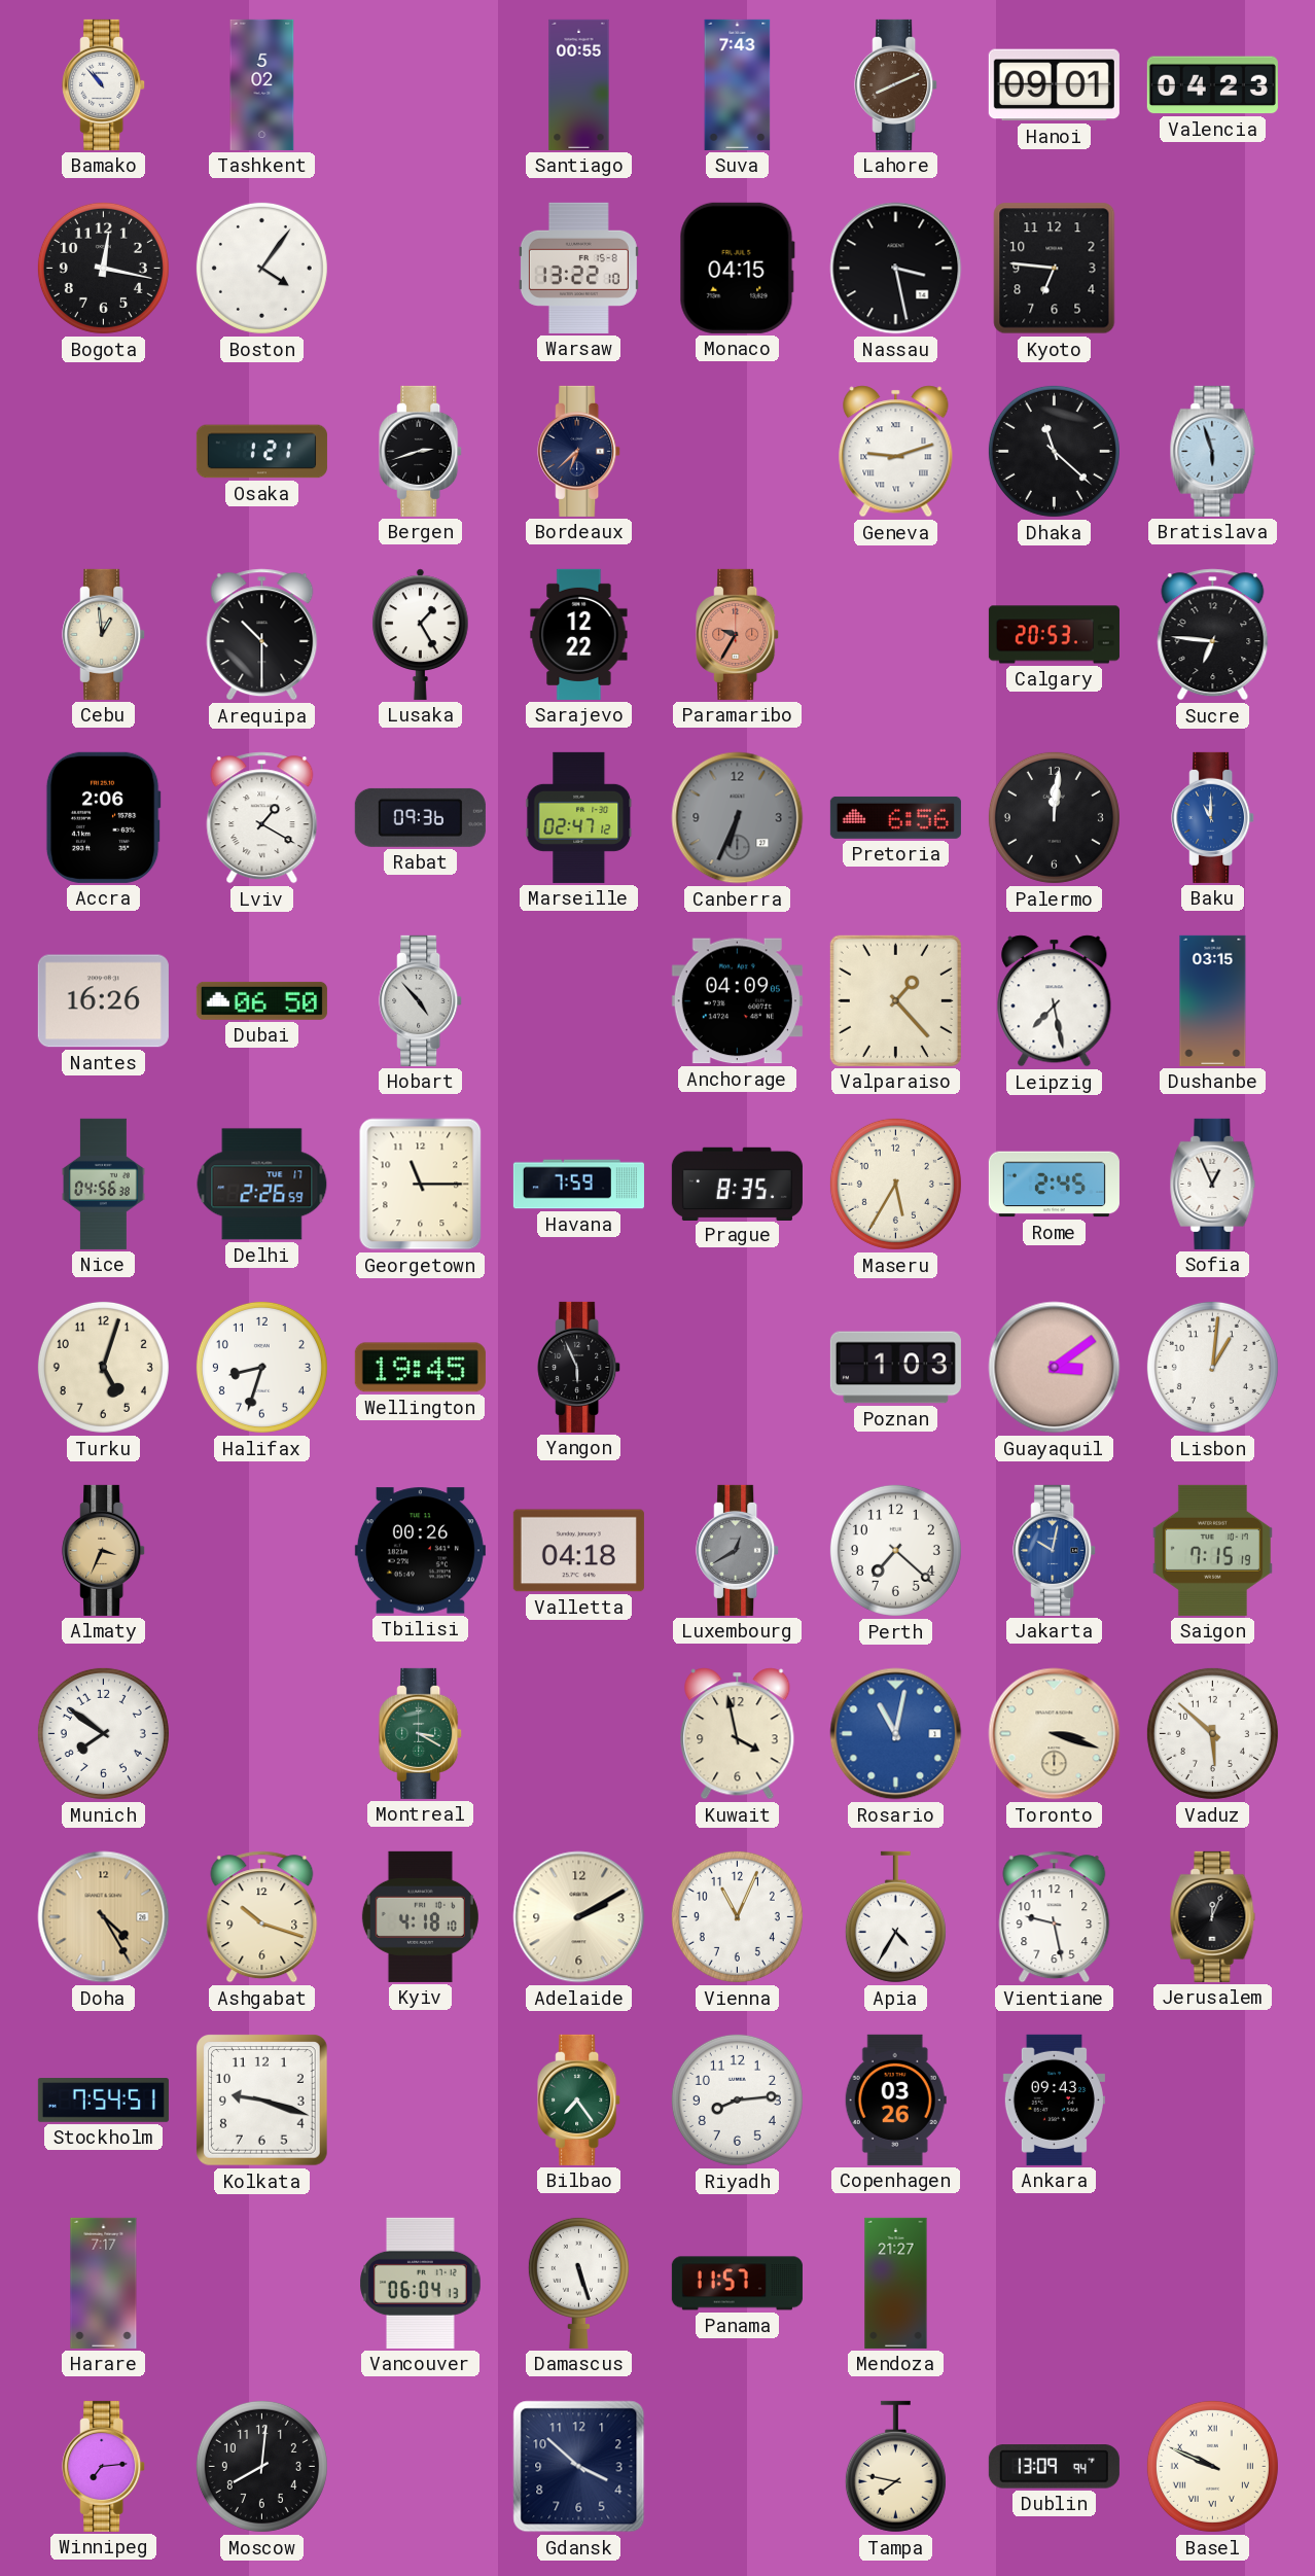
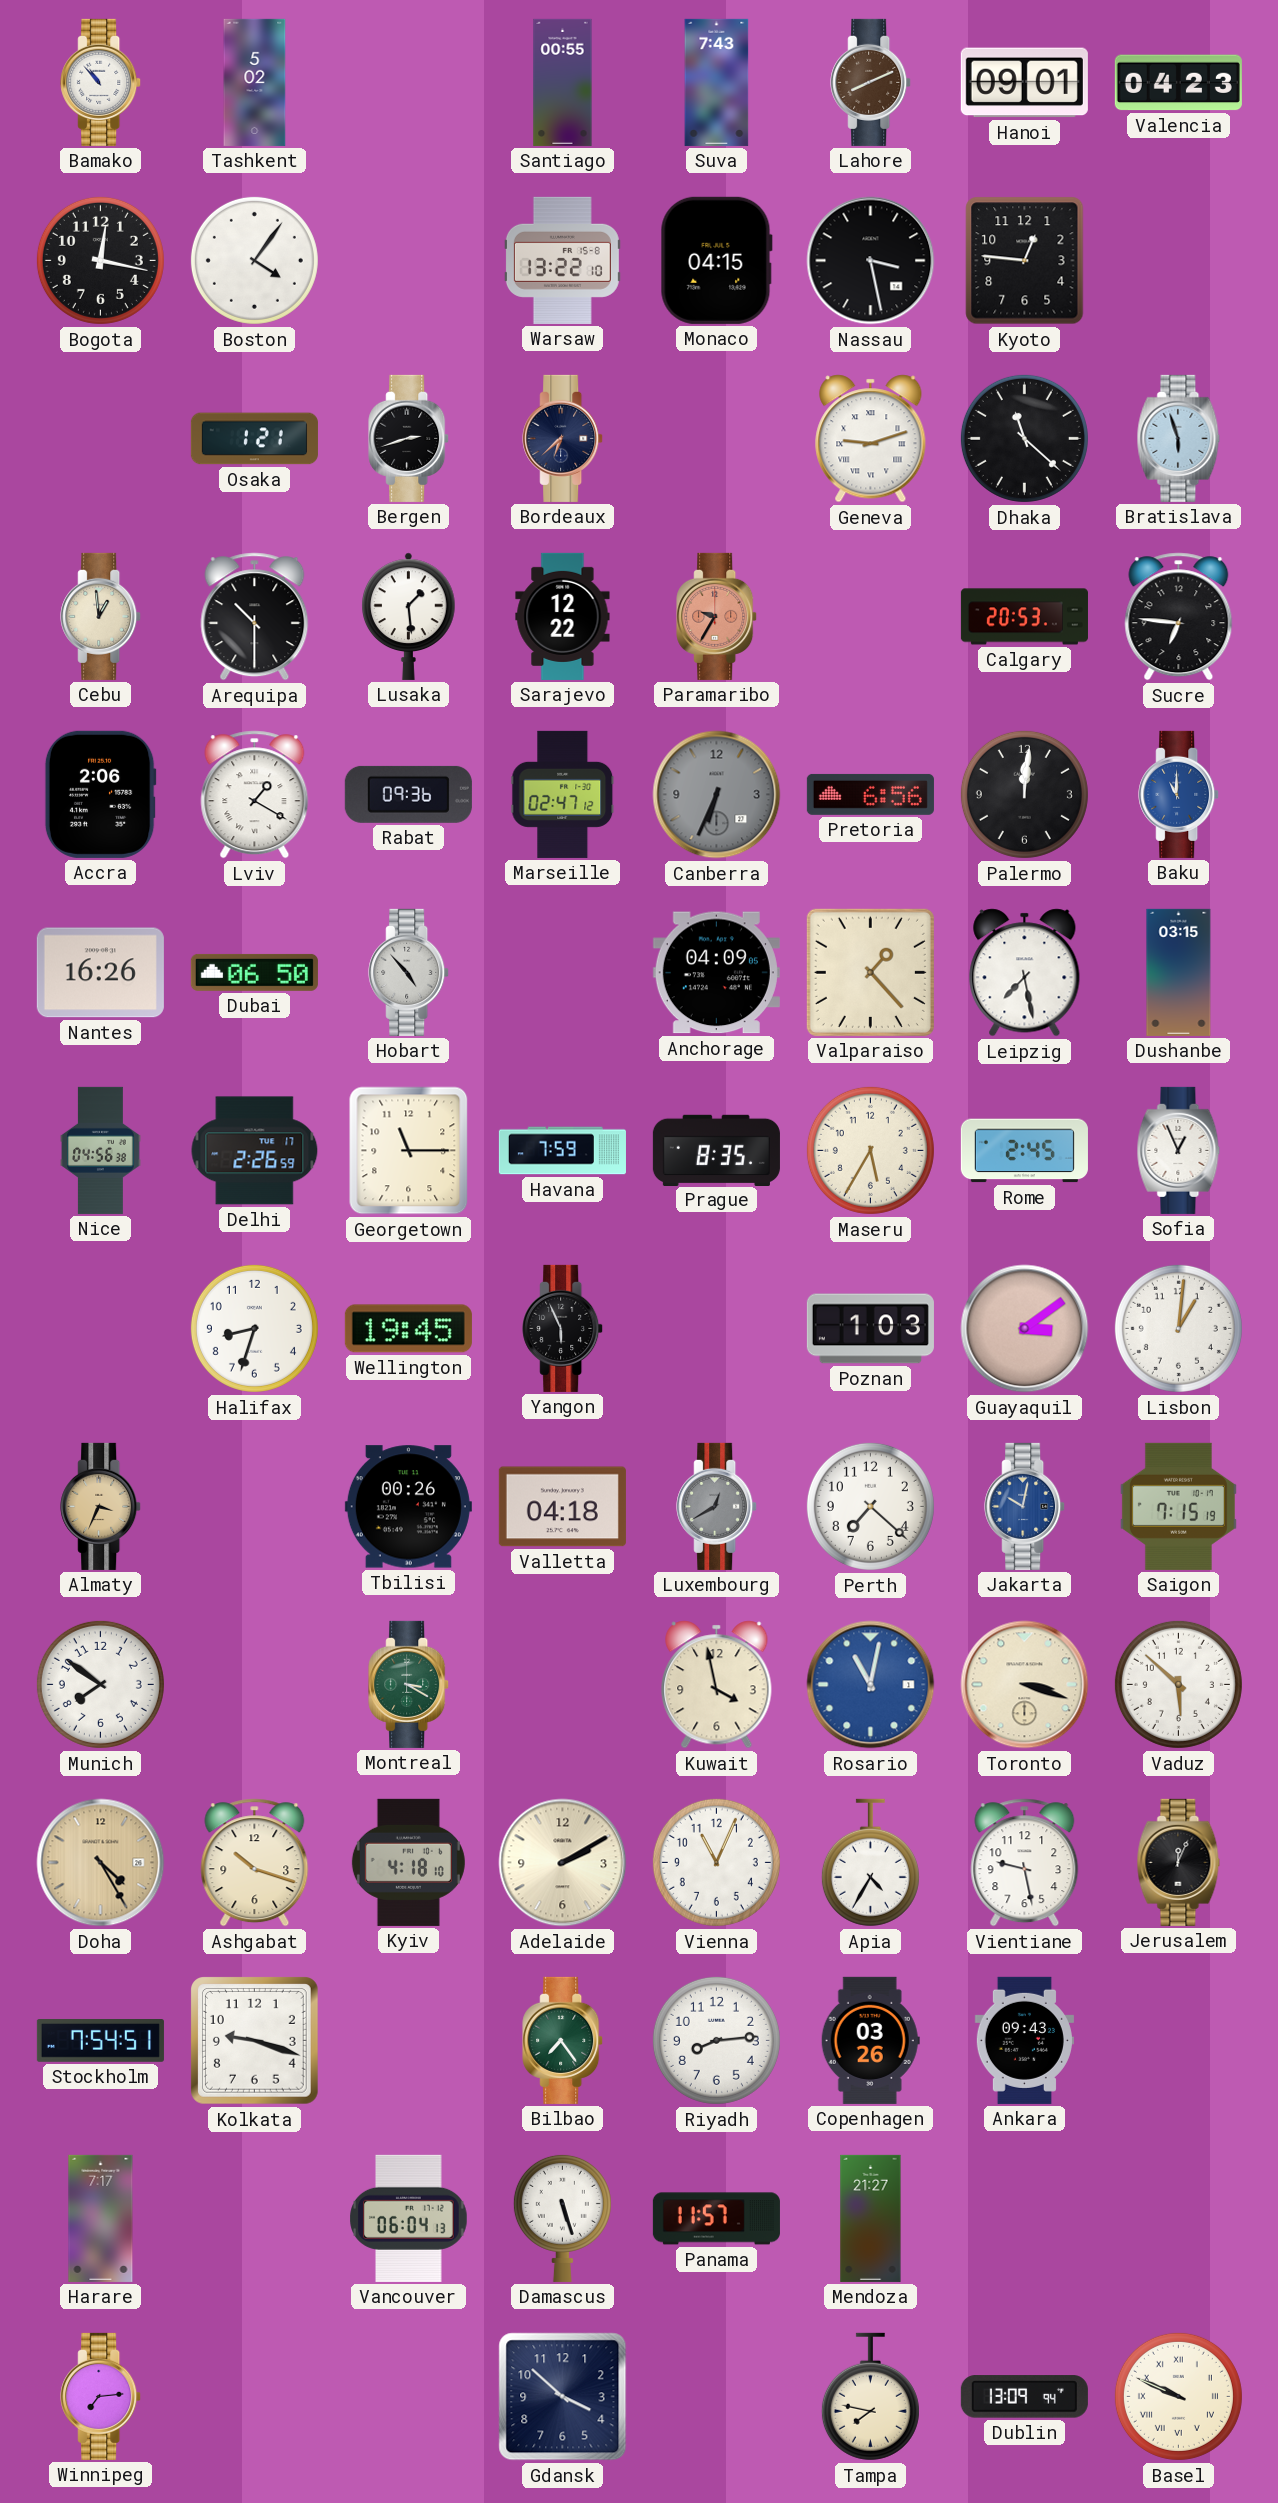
Kyoto: 6:46 -> 12:46
Lusaka: 1:25 -> 1:29
Turku: 5:03 -> none
Moscow: 8:01 -> none
